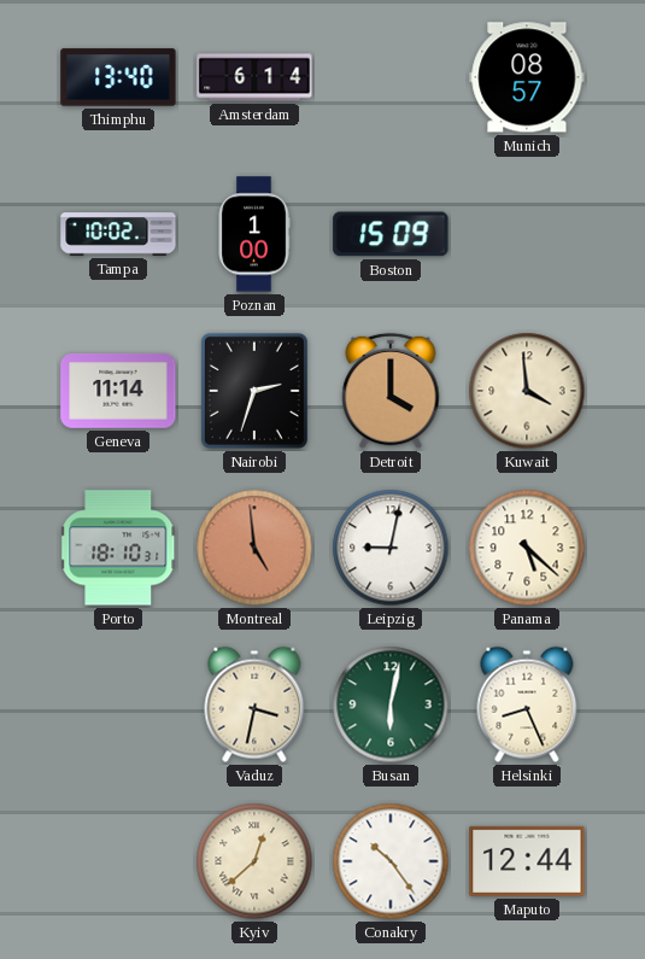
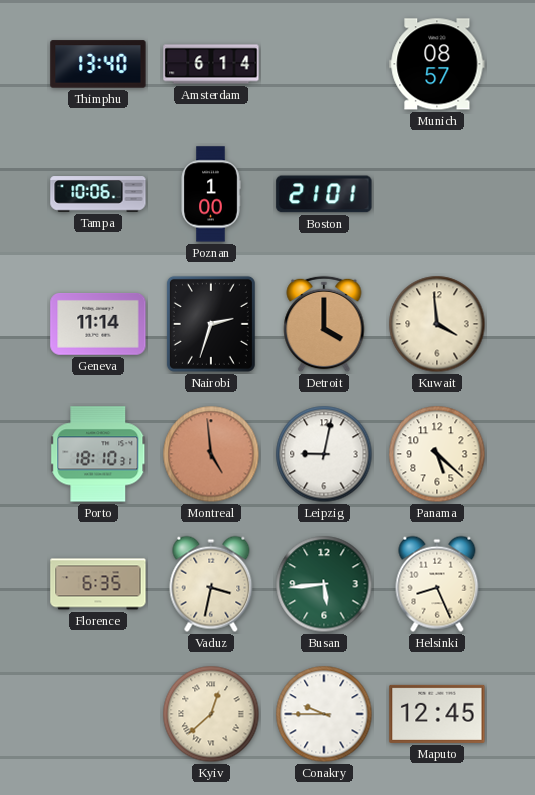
Tampa: 10:02 -> 10:06
Boston: 15:09 -> 21:01
Florence: none -> 6:35
Busan: 6:02 -> 5:44
Conakry: 10:24 -> 9:45
Maputo: 12:44 -> 12:45
